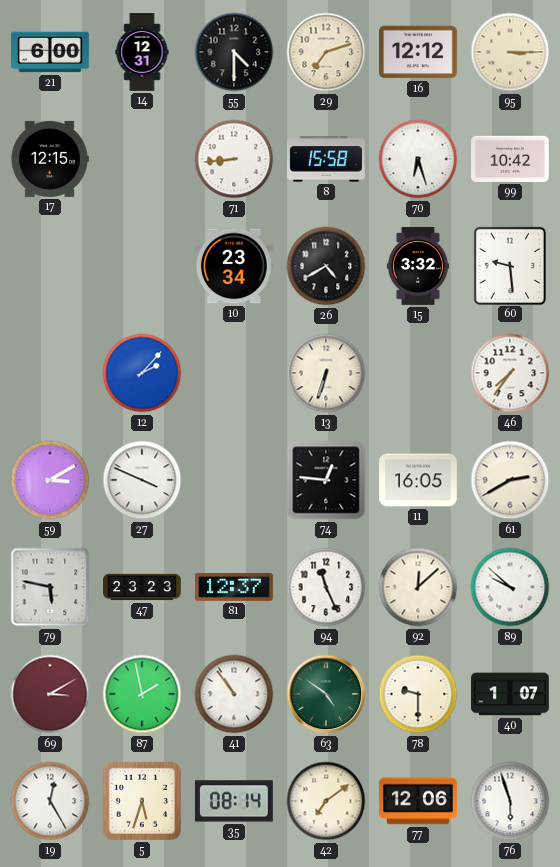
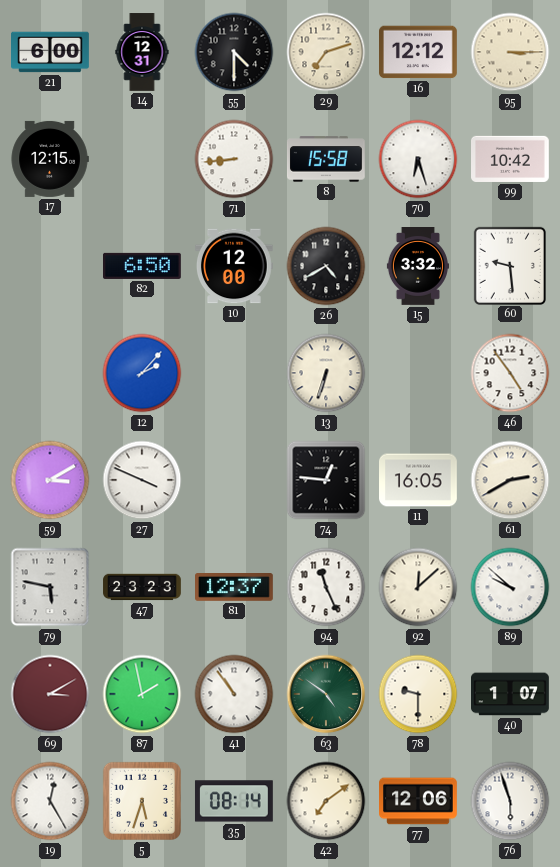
82: none -> 6:50
10: 23:34 -> 12:00
46: 7:36 -> 4:54
